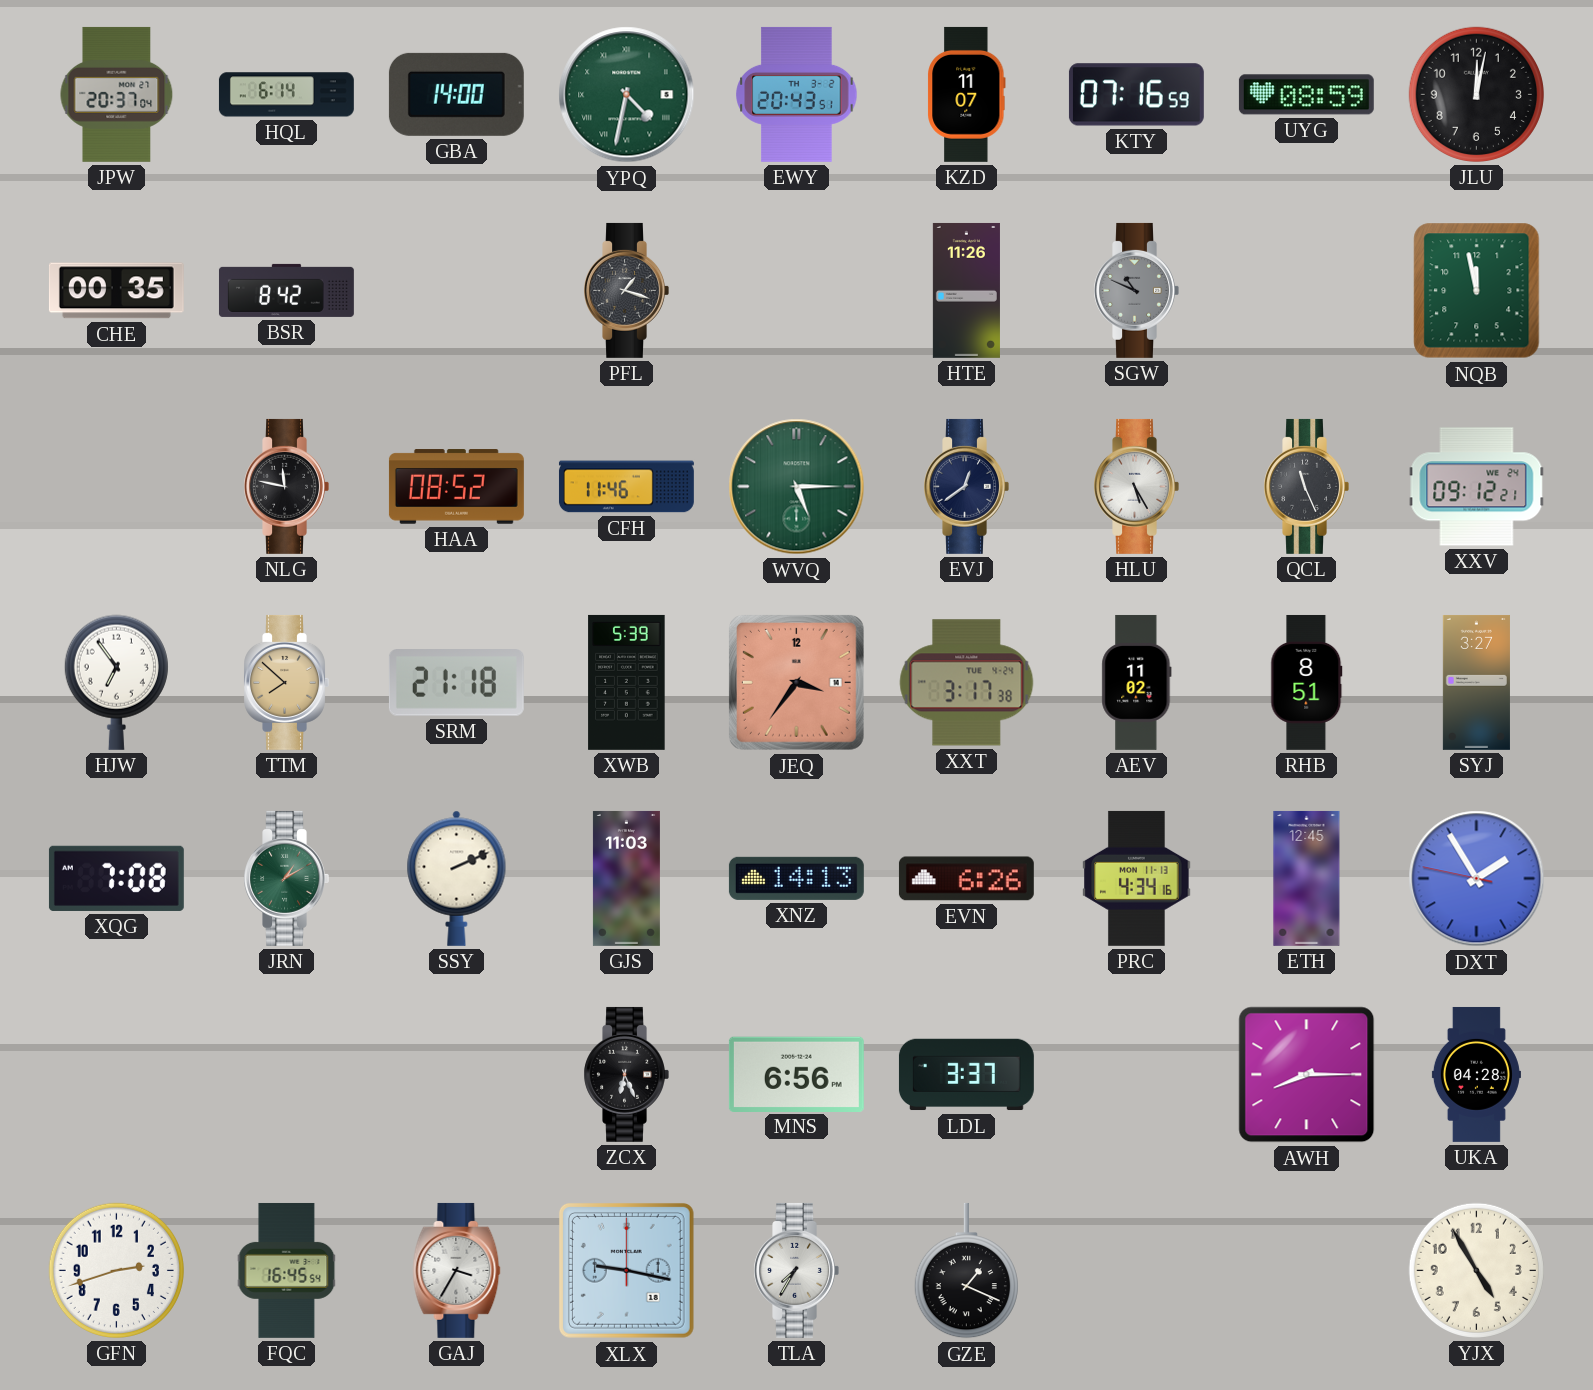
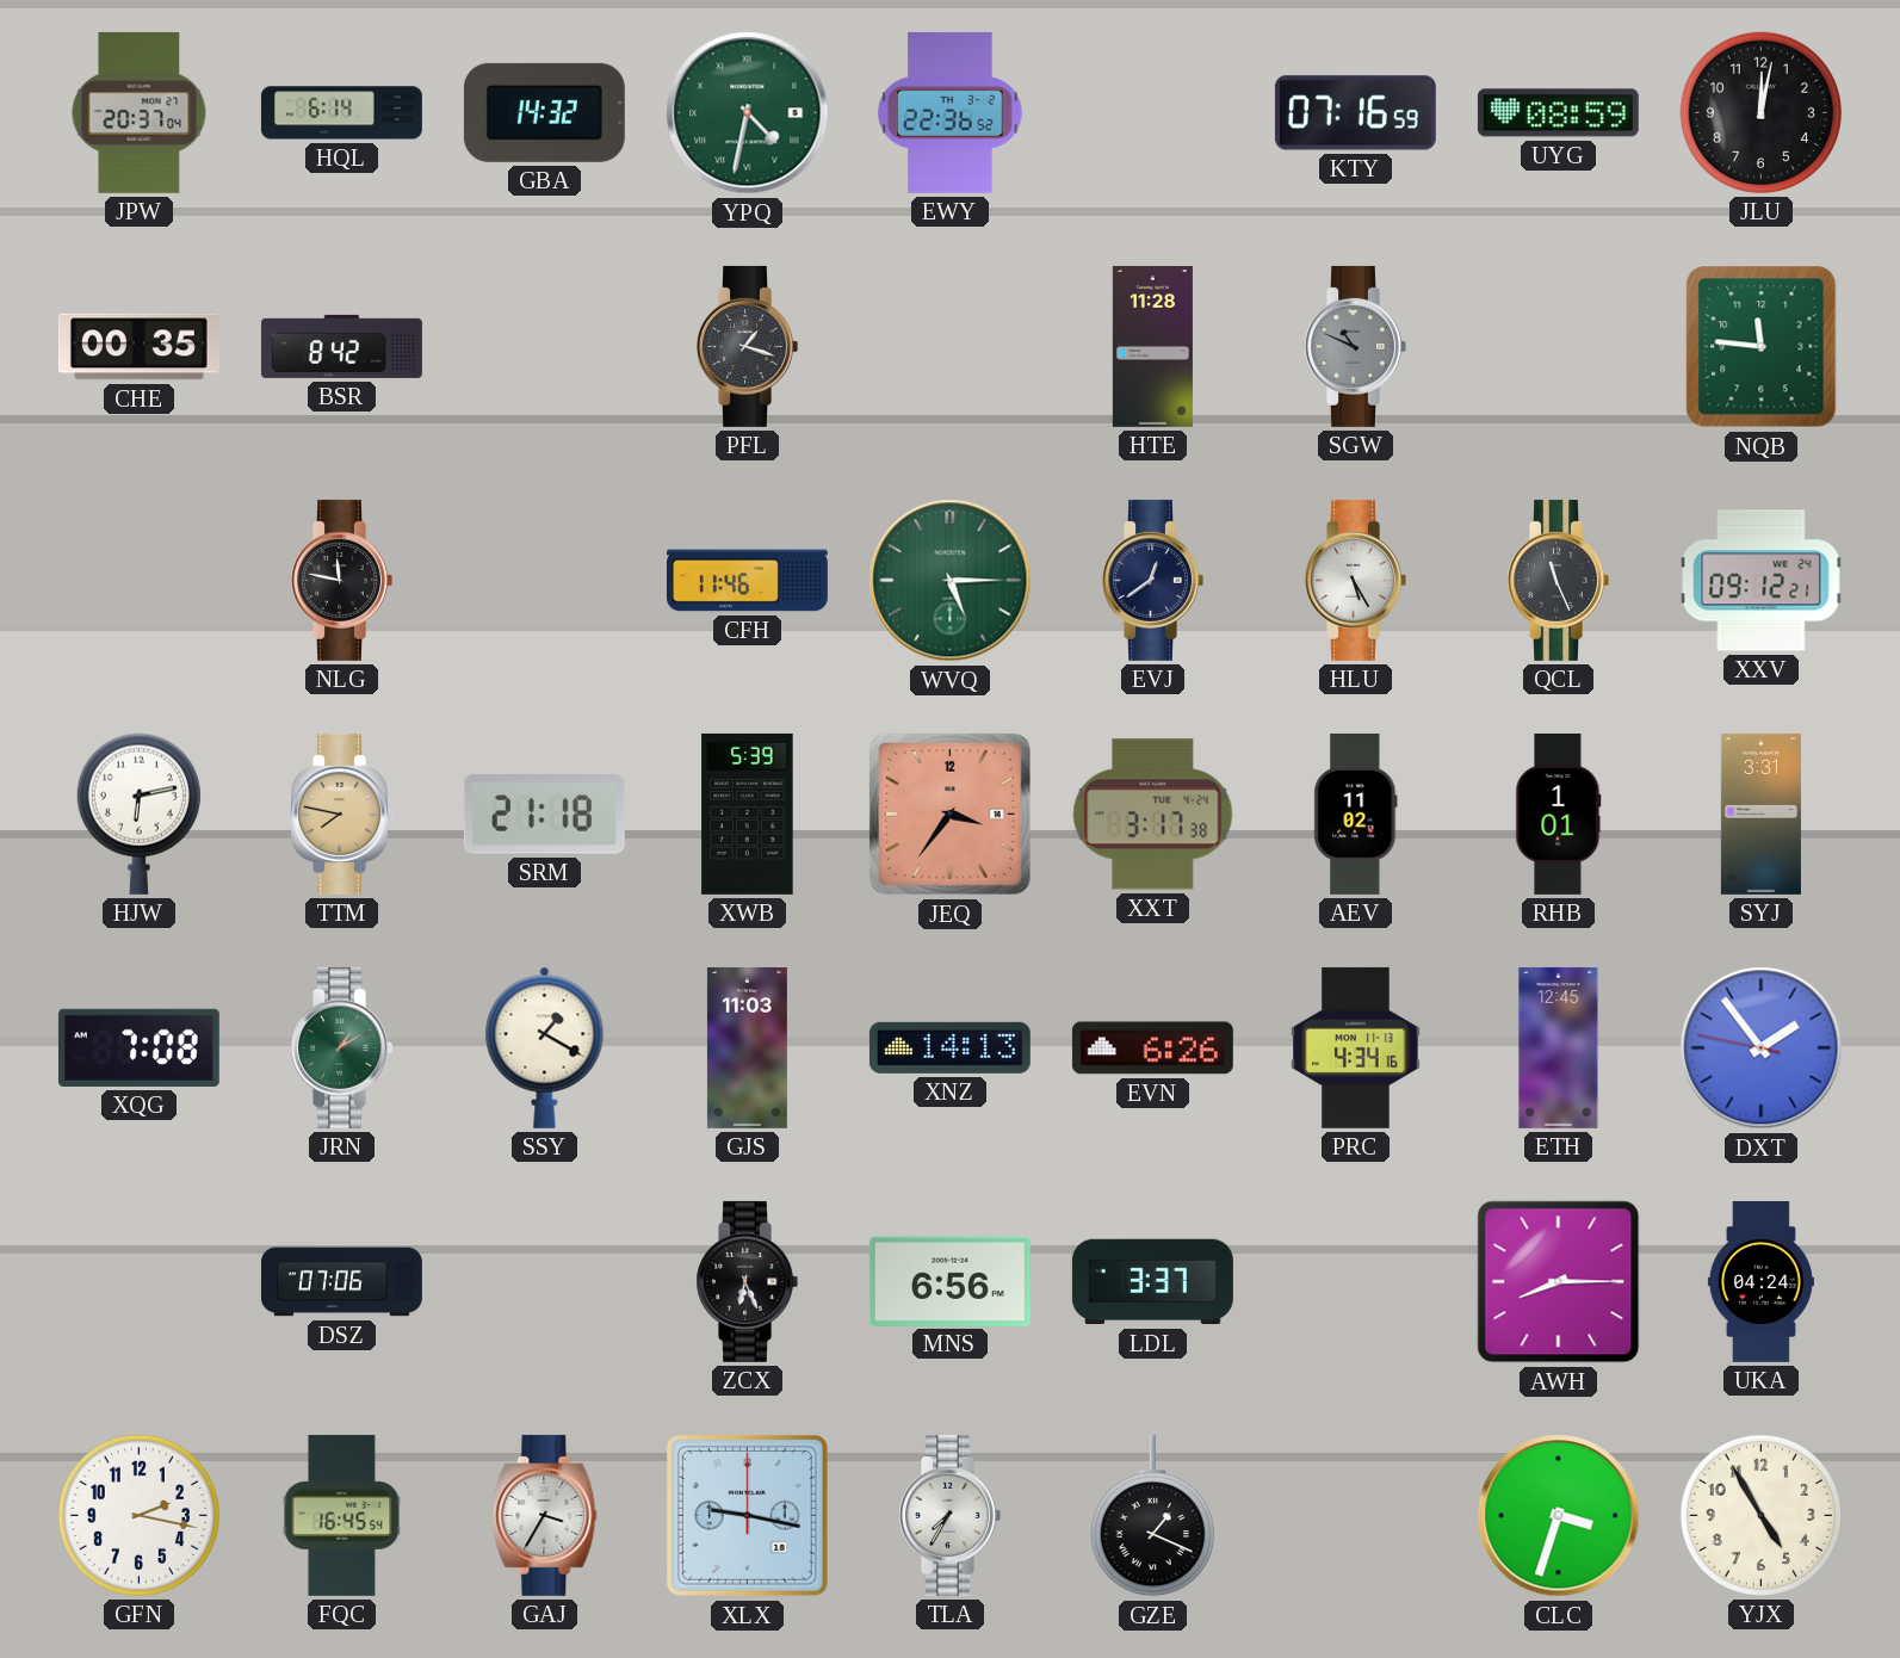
GBA: 14:00 -> 14:32
EWY: 20:43 -> 22:36
KZD: 11:07 -> none
HTE: 11:26 -> 11:28
NQB: 11:58 -> 11:46
HAA: 08:52 -> none
HJW: 6:54 -> 6:13
TTM: 7:52 -> 7:47
RHB: 8:51 -> 1:01
SYJ: 3:27 -> 3:31
SSY: 2:11 -> 1:20
DXT: 1:54 -> 1:53
DSZ: none -> 07:06
UKA: 04:28 -> 04:24
GFN: 2:42 -> 2:17
CLC: none -> 3:33
